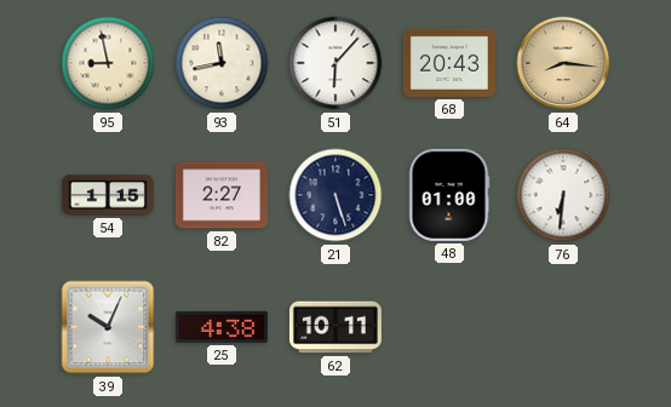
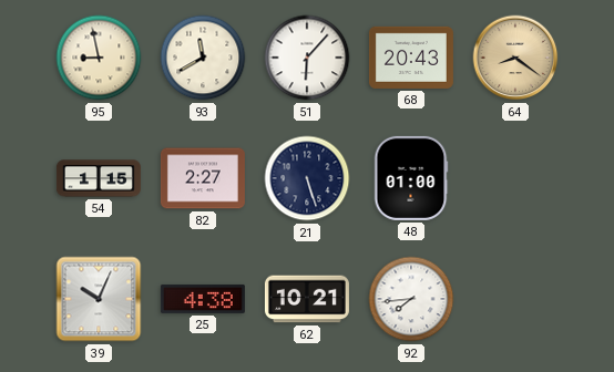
93: 11:43 -> 11:40
64: 8:16 -> 8:21
76: 6:31 -> none
62: 10:11 -> 10:21
92: none -> 7:44
